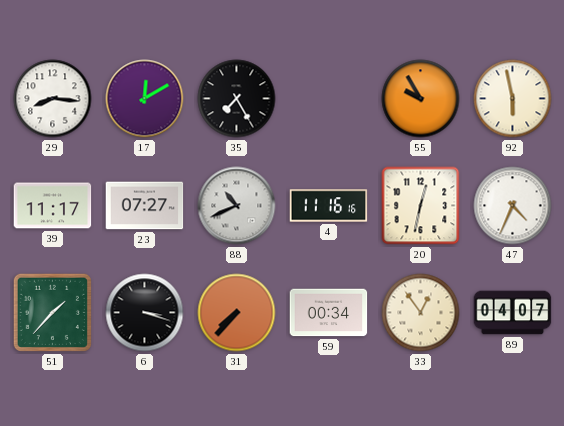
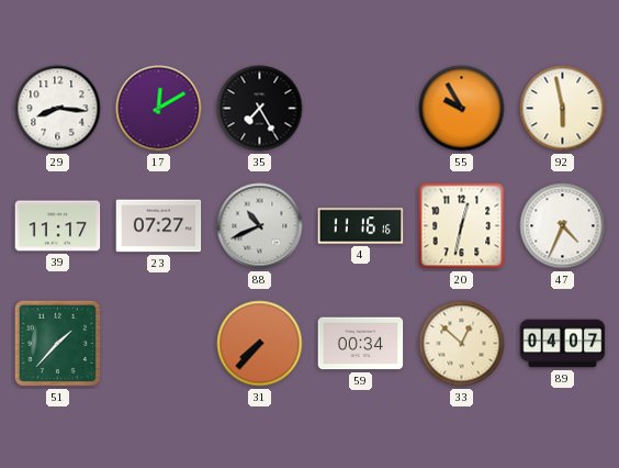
6: 3:18 -> none
33: 12:54 -> 12:52
